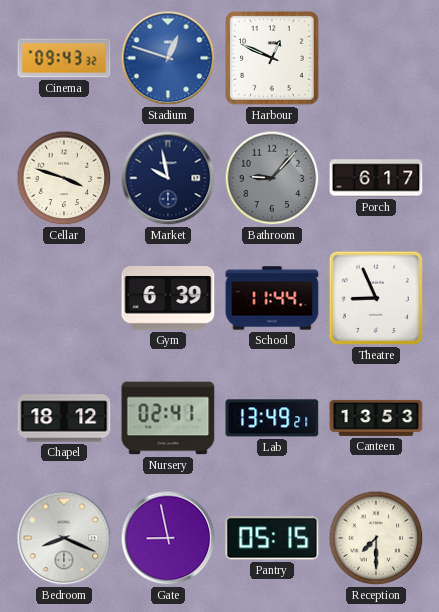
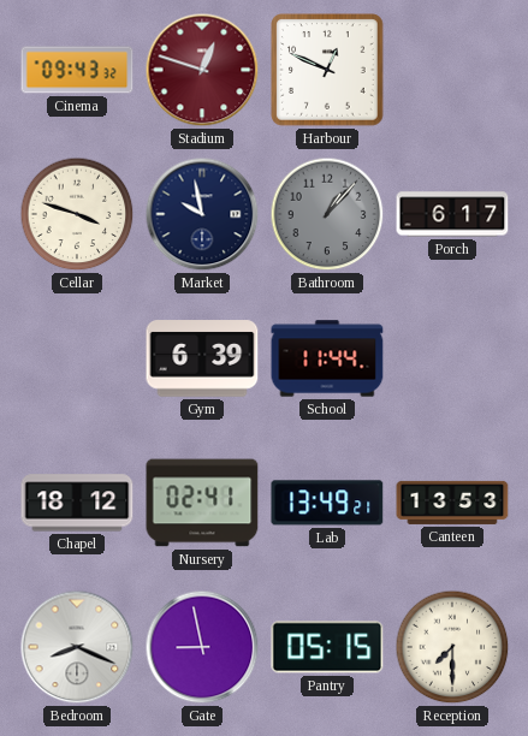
Stadium dial: blue -> burgundy
Bathroom: 9:07 -> 1:07
Theatre: 8:56 -> none
